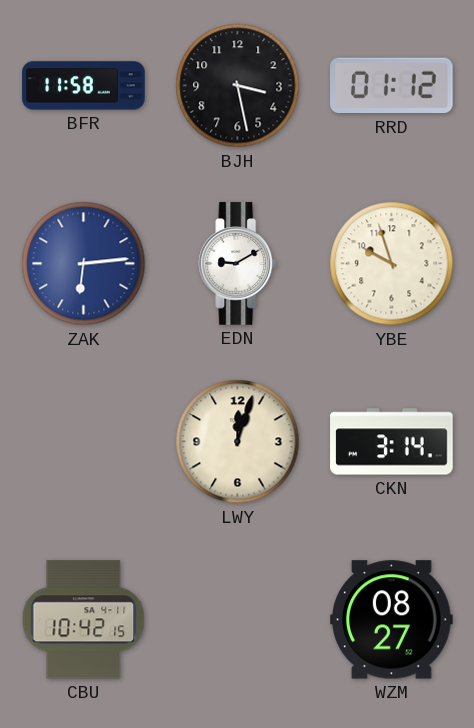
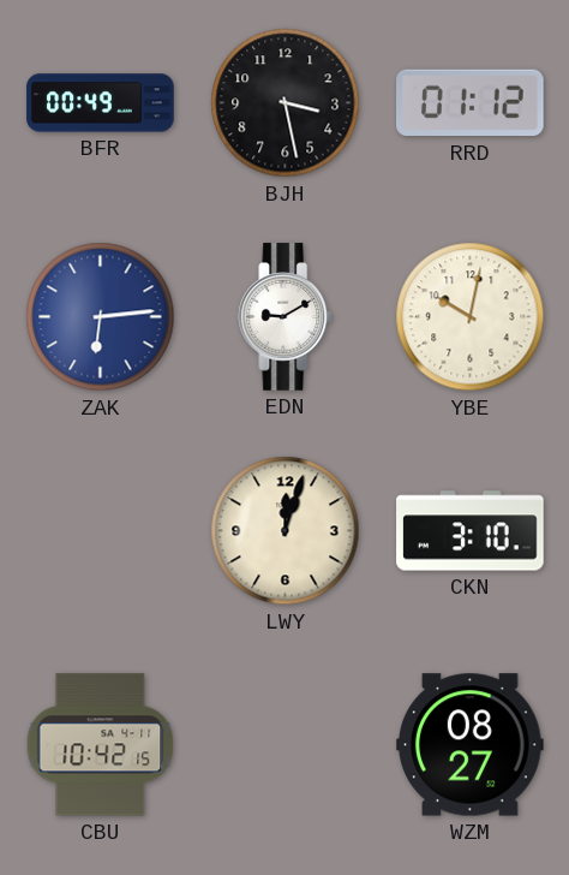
BFR: 11:58 -> 00:49
YBE: 9:57 -> 10:02
CKN: 3:14 -> 3:10
